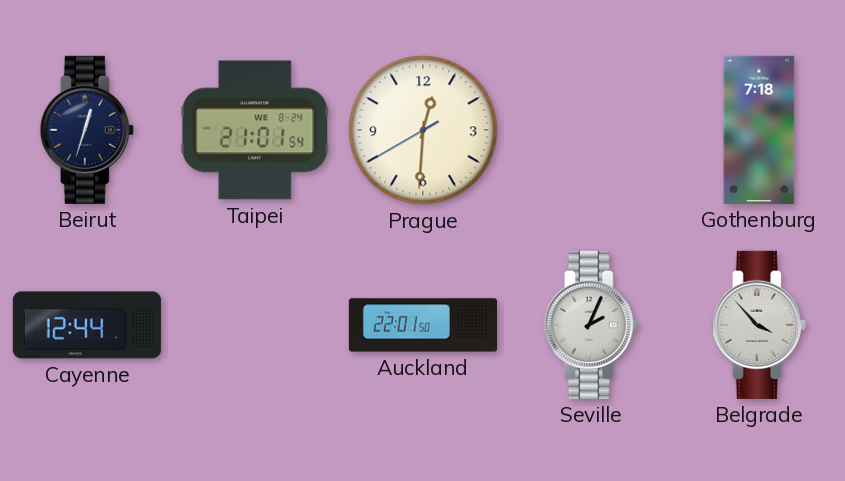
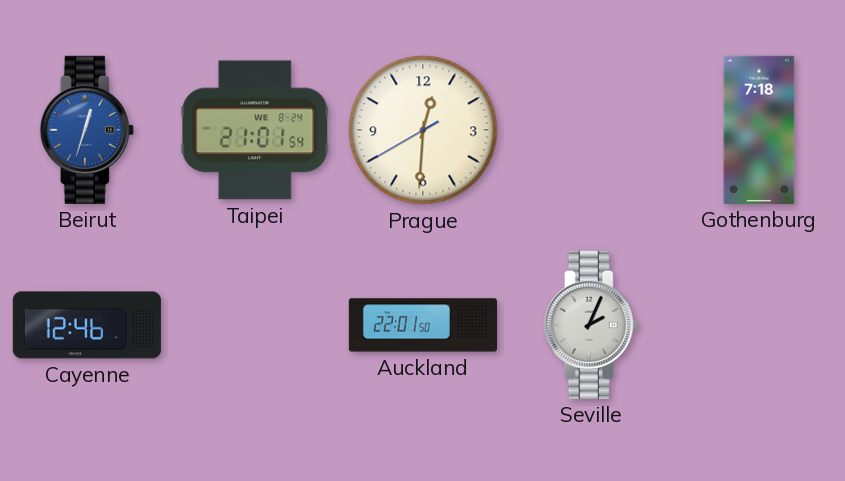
Beirut dial: navy -> blue
Cayenne: 12:44 -> 12:46
Belgrade: 3:53 -> none
